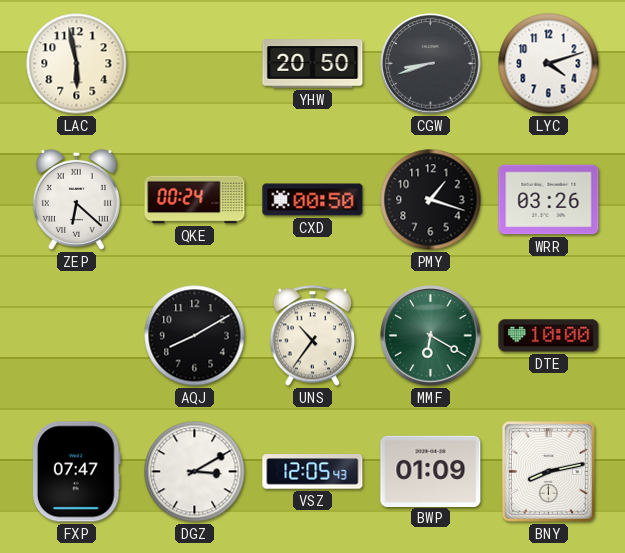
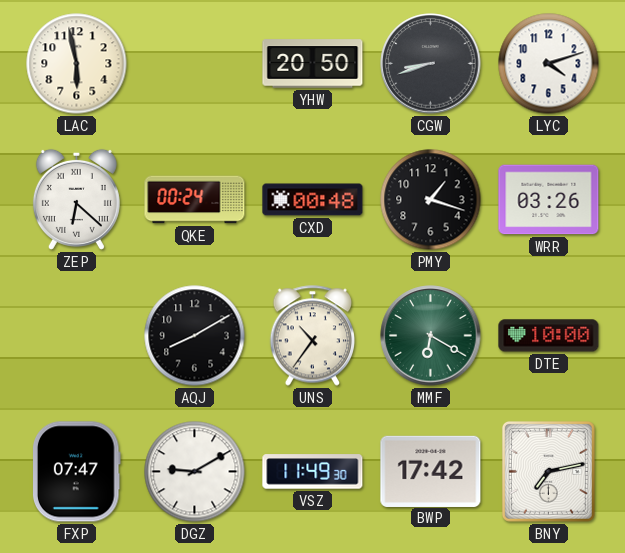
CXD: 00:50 -> 00:48
DGZ: 3:10 -> 9:10
VSZ: 12:05 -> 11:49
BWP: 01:09 -> 17:42
BNY: 8:13 -> 7:13
